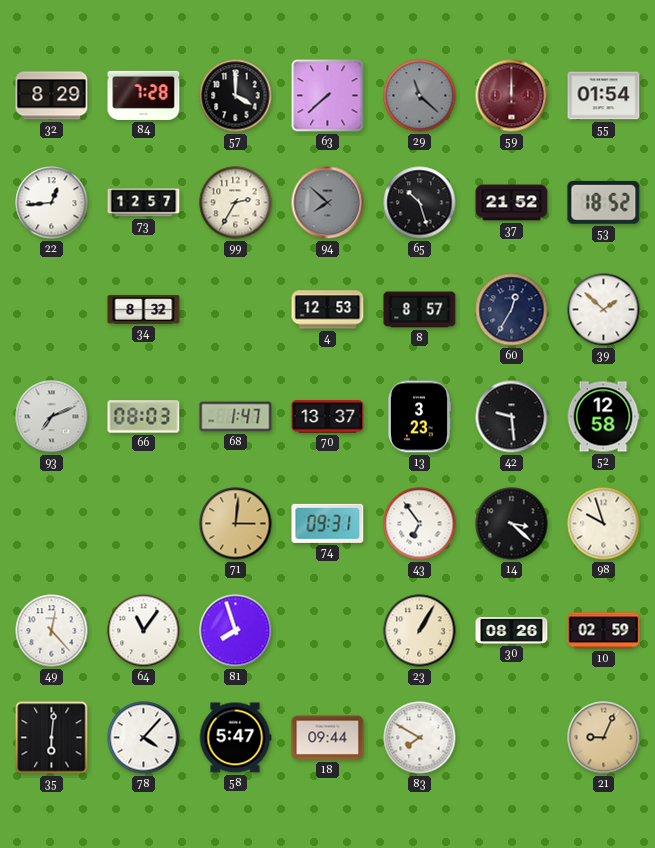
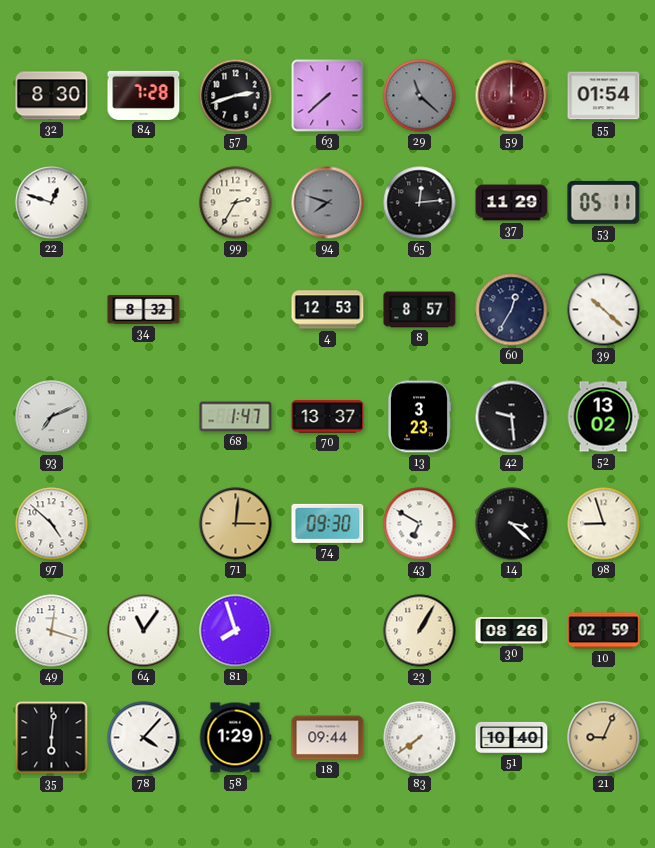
32: 8:29 -> 8:30
57: 4:00 -> 2:42
22: 12:44 -> 12:48
73: 12:57 -> none
94: 7:52 -> 7:48
65: 10:27 -> 12:14
37: 21:52 -> 11:29
53: 18:52 -> 05:11
39: 1:52 -> 10:22
66: 08:03 -> none
52: 12:58 -> 13:02
97: none -> 4:52
74: 09:31 -> 09:30
43: 6:54 -> 6:50
98: 9:57 -> 8:57
49: 12:23 -> 12:18
58: 5:47 -> 1:29
83: 7:50 -> 7:39
51: none -> 10:40
